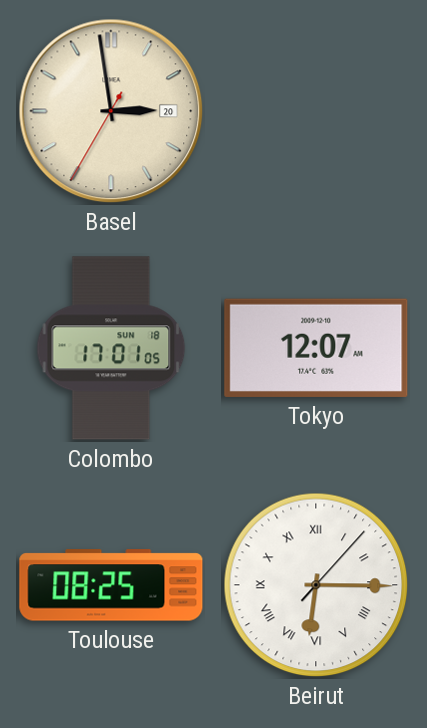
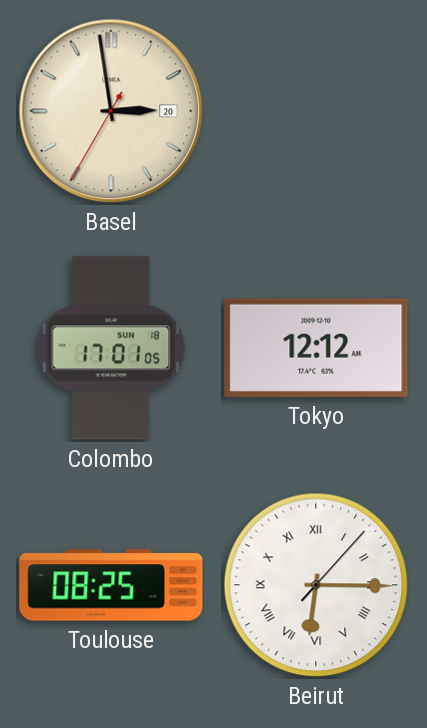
Tokyo: 12:07 -> 12:12
